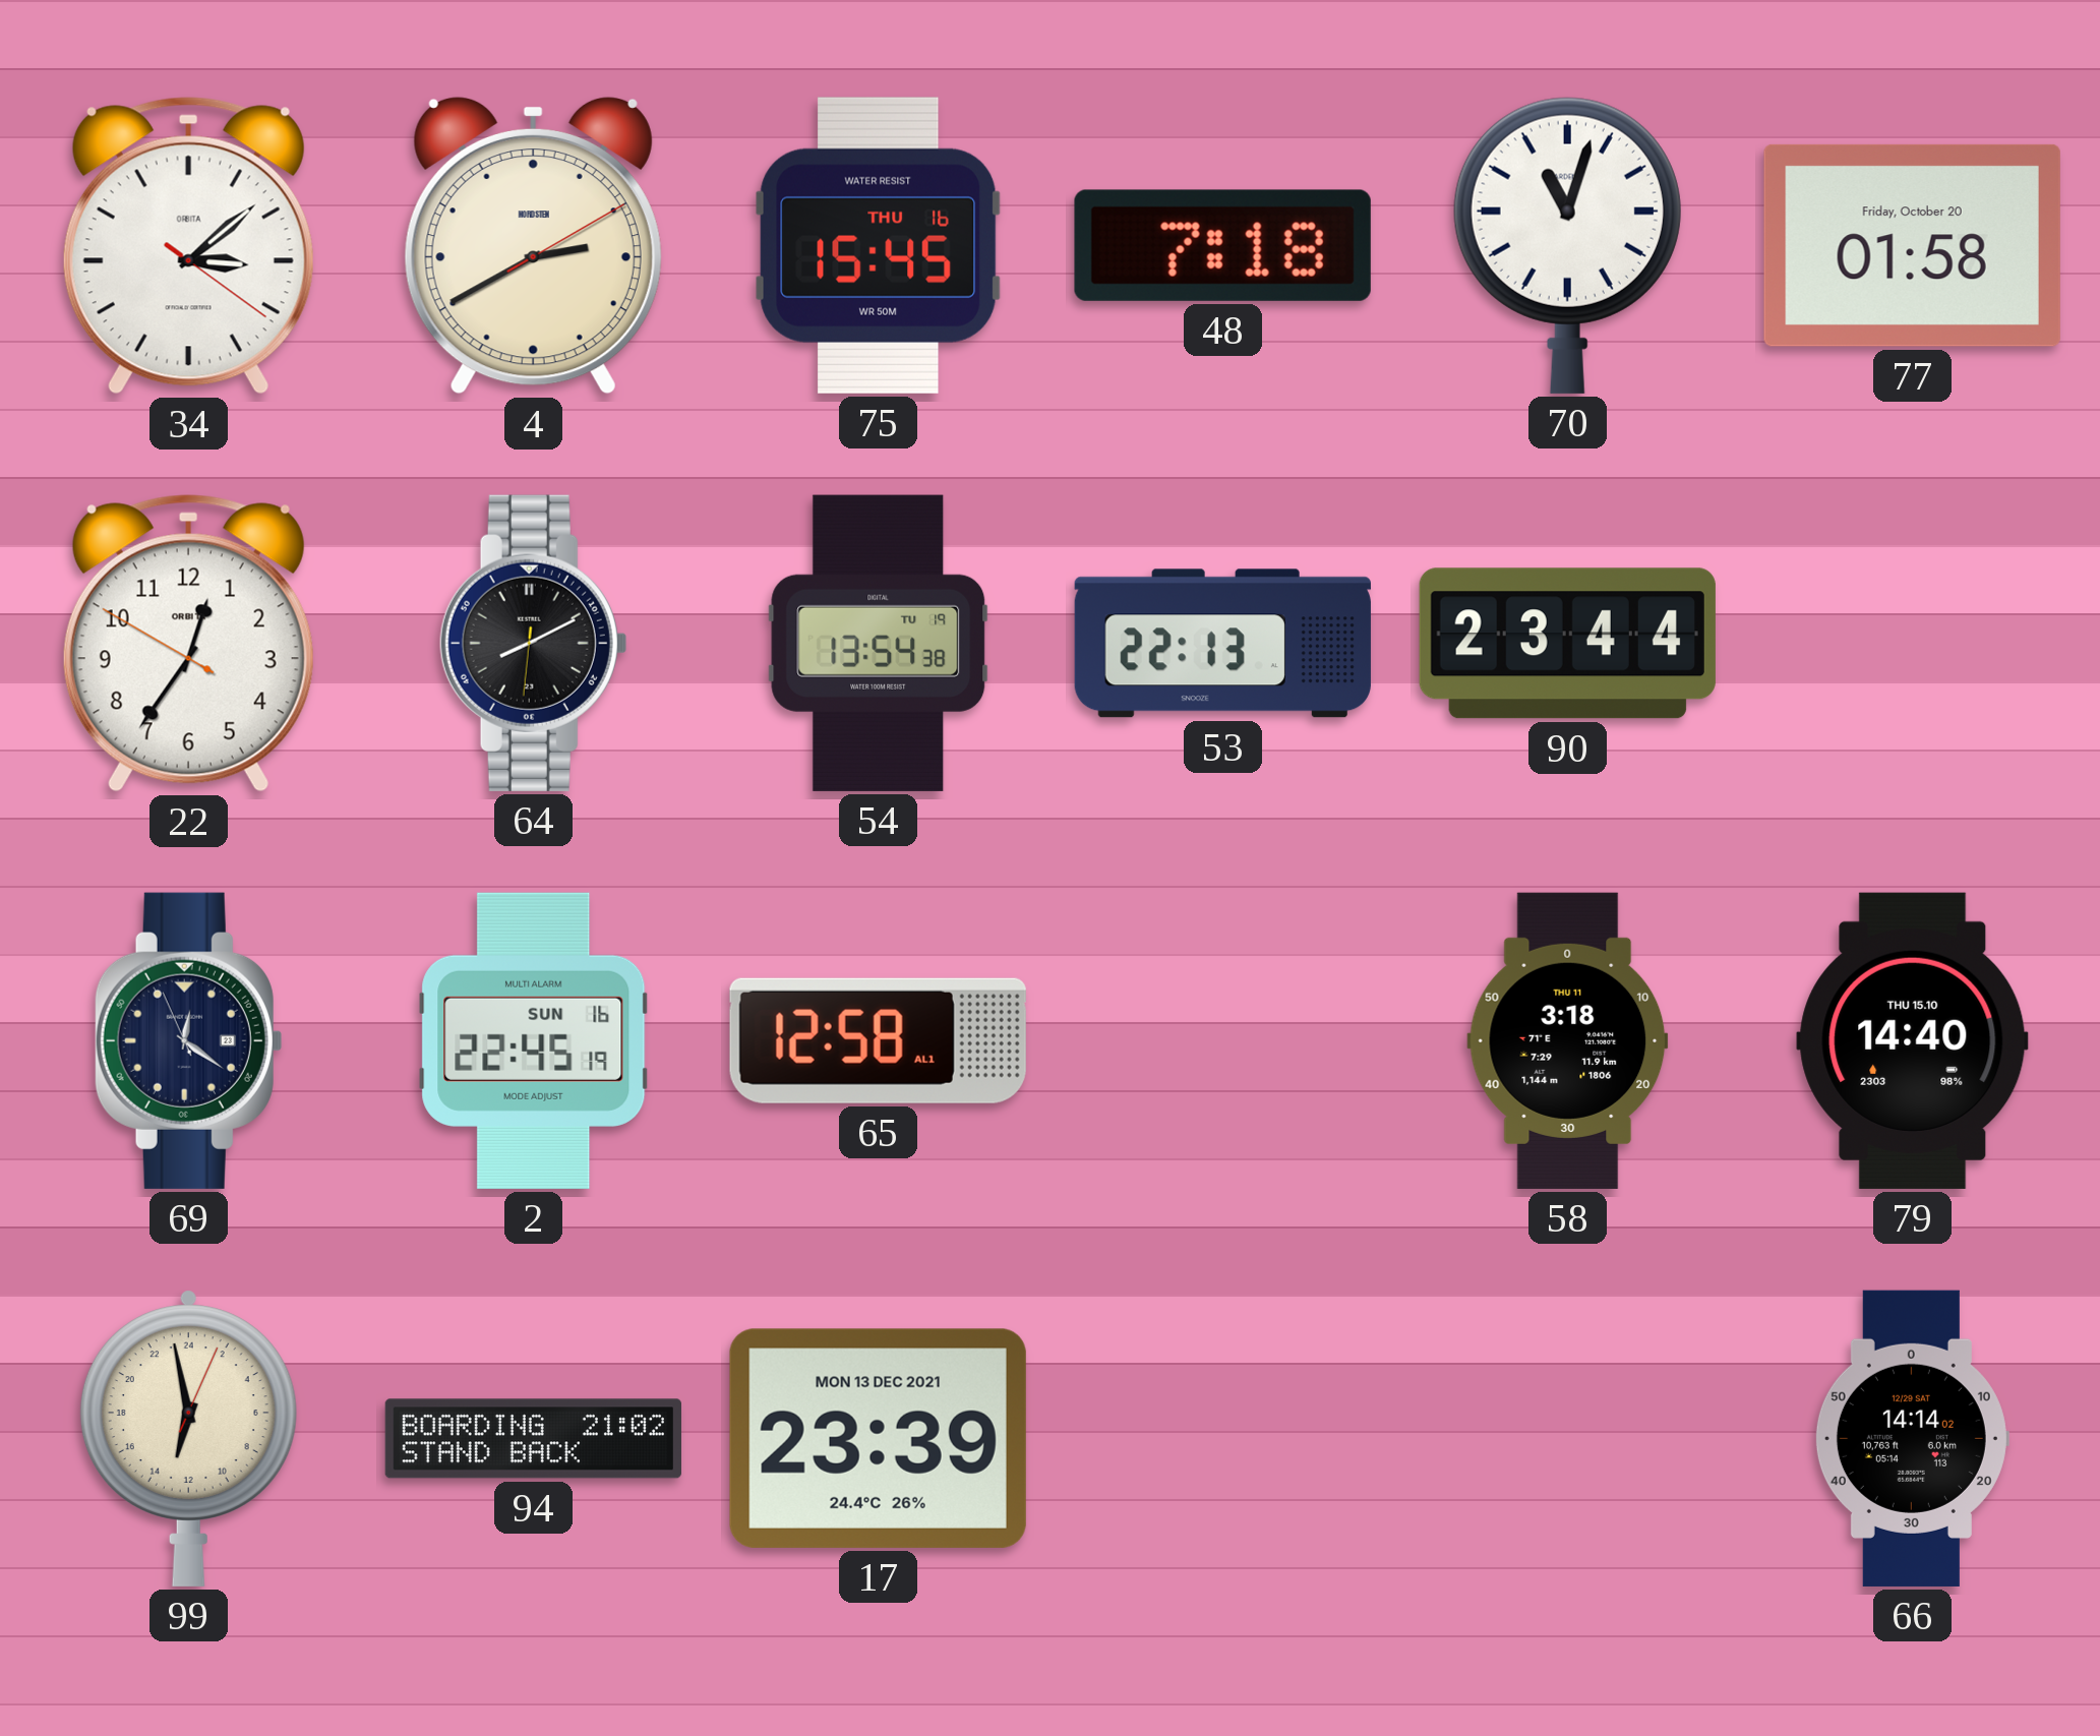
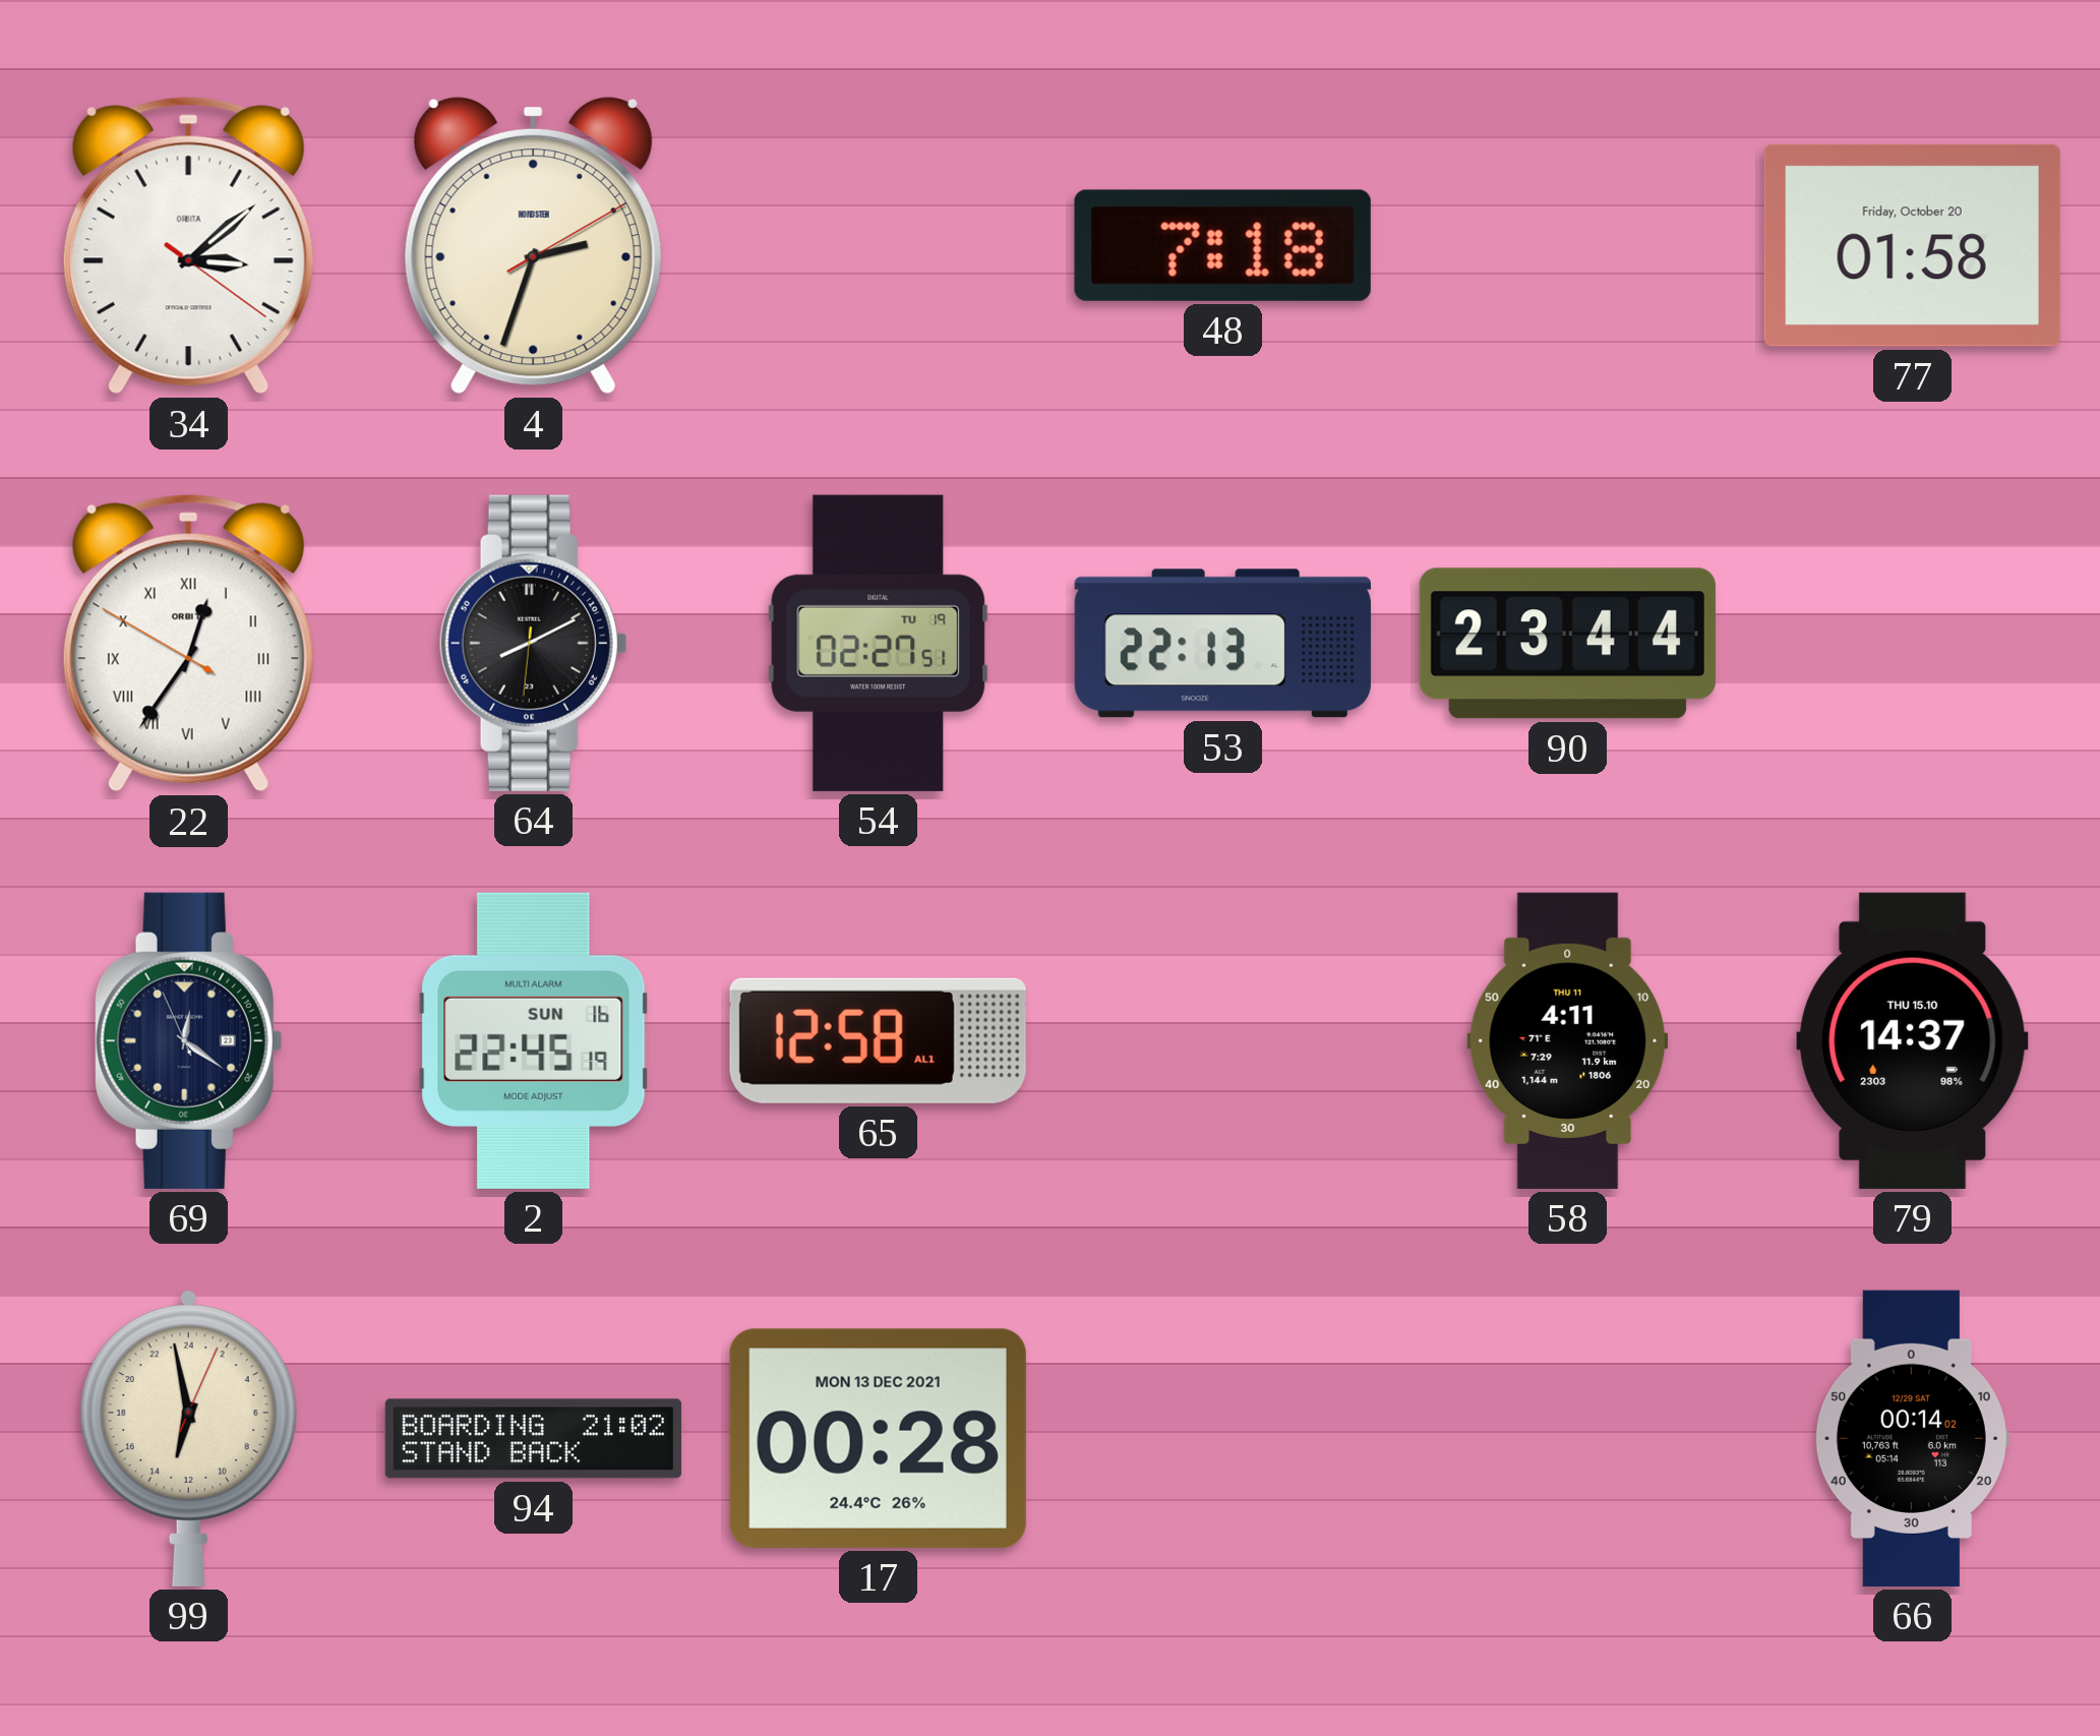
4: 2:40 -> 2:33
75: 15:45 -> none
70: 11:03 -> none
22 numerals: Arabic -> Roman
54: 13:54 -> 02:27
58: 3:18 -> 4:11
79: 14:40 -> 14:37
17: 23:39 -> 00:28
66: 14:14 -> 00:14
